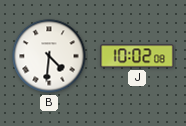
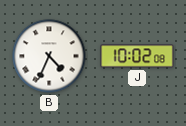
B: 4:31 -> 4:34
